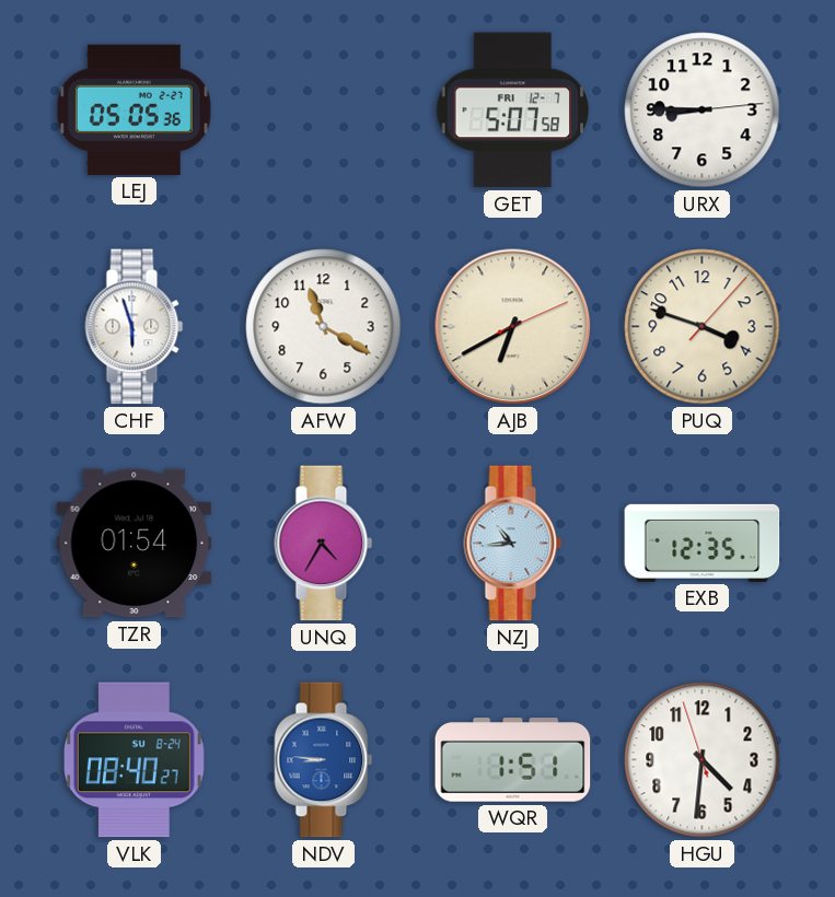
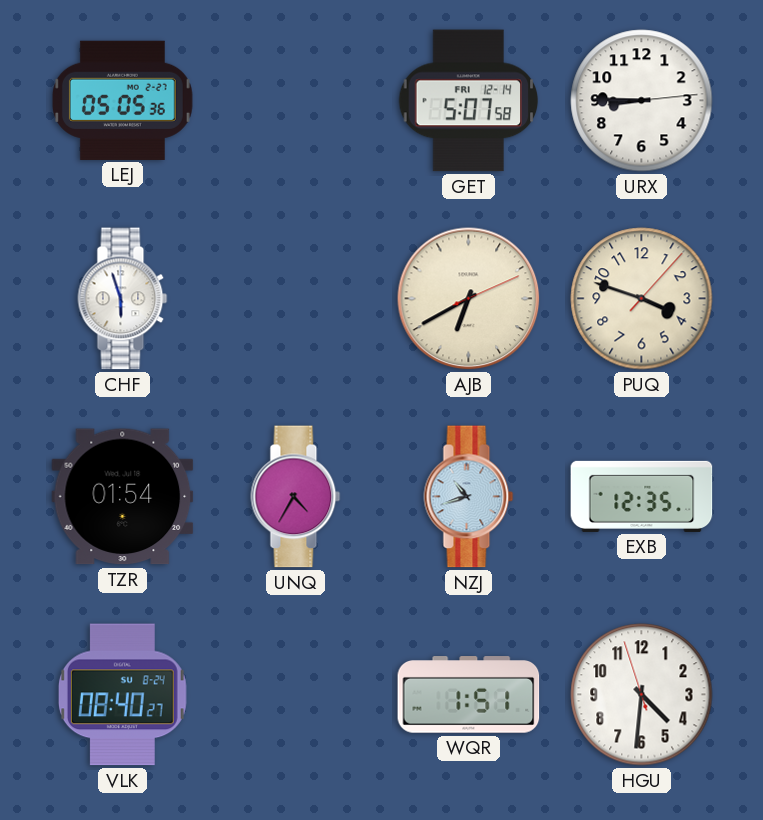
GET date: FRI 12-7 -> FRI 12-14
AFW: 11:20 -> none
NZJ: 10:44 -> 10:42
NDV: 8:46 -> none
